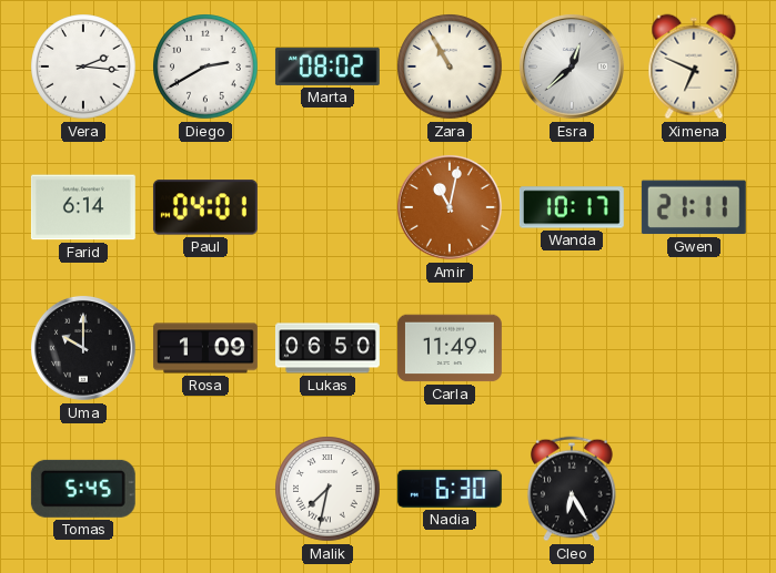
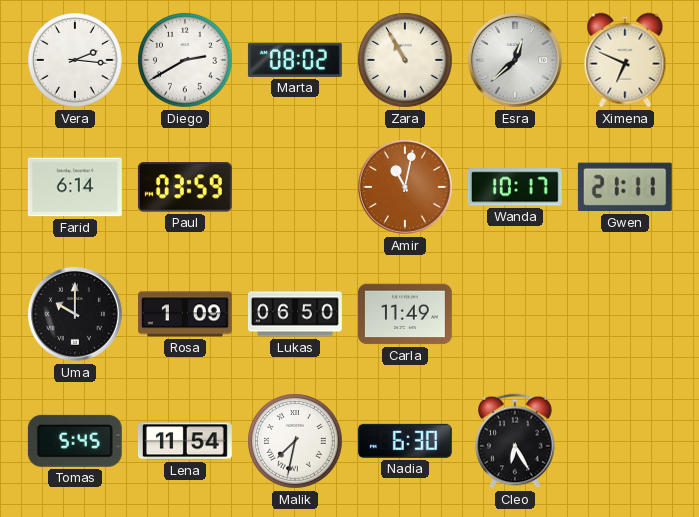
Paul: 04:01 -> 03:59
Lena: none -> 11:54
